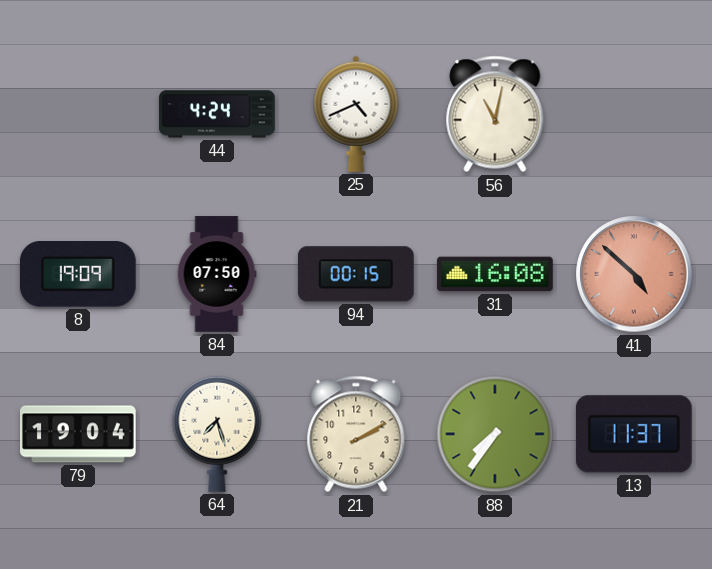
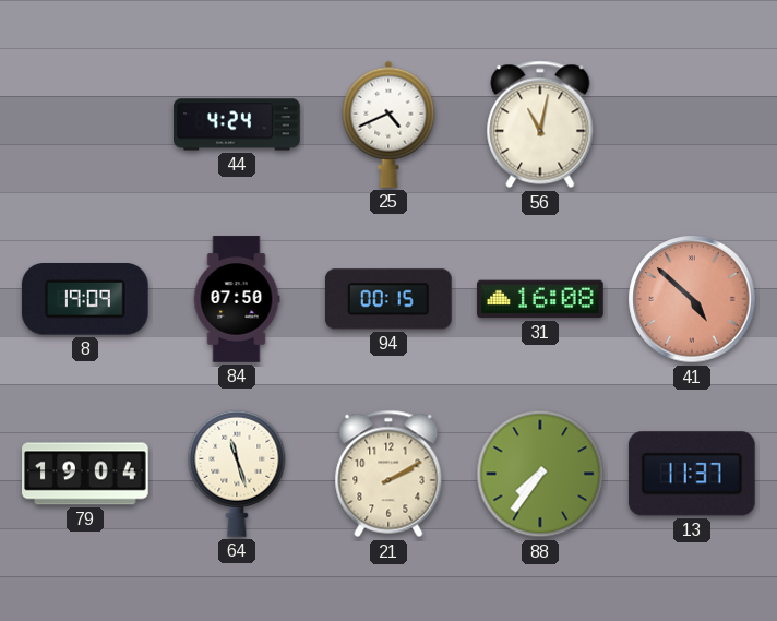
64: 7:27 -> 11:27
